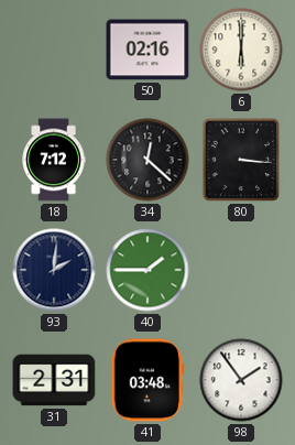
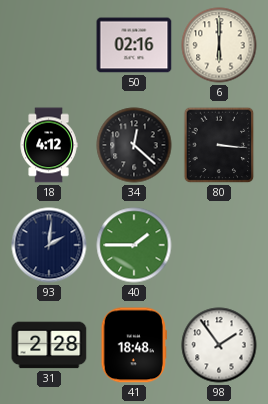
18: 7:12 -> 4:12
31: 2:31 -> 2:28
41: 03:48 -> 18:48
